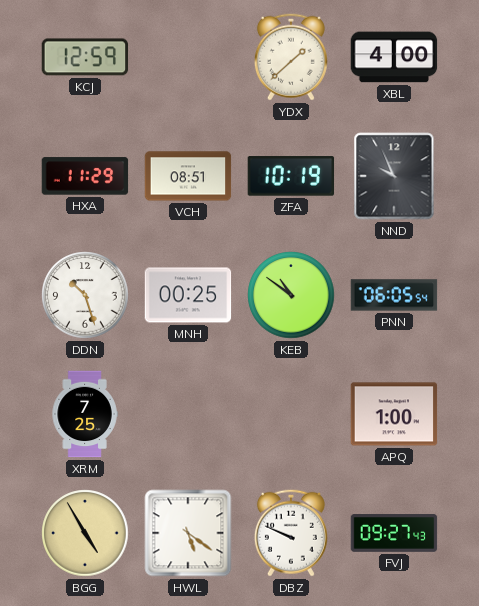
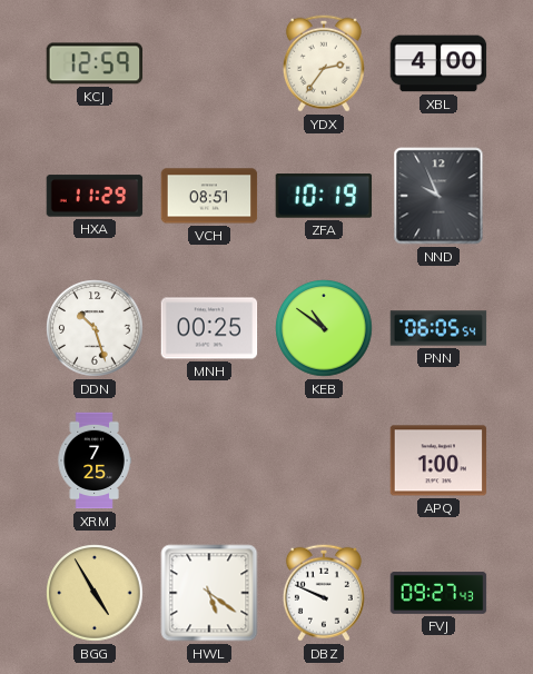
YDX: 1:38 -> 2:36
